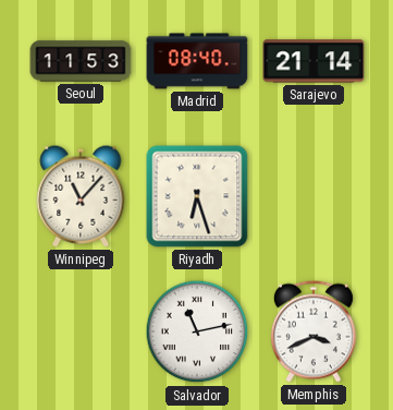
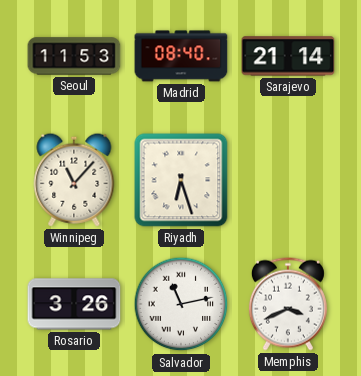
Rosario: none -> 3:26
